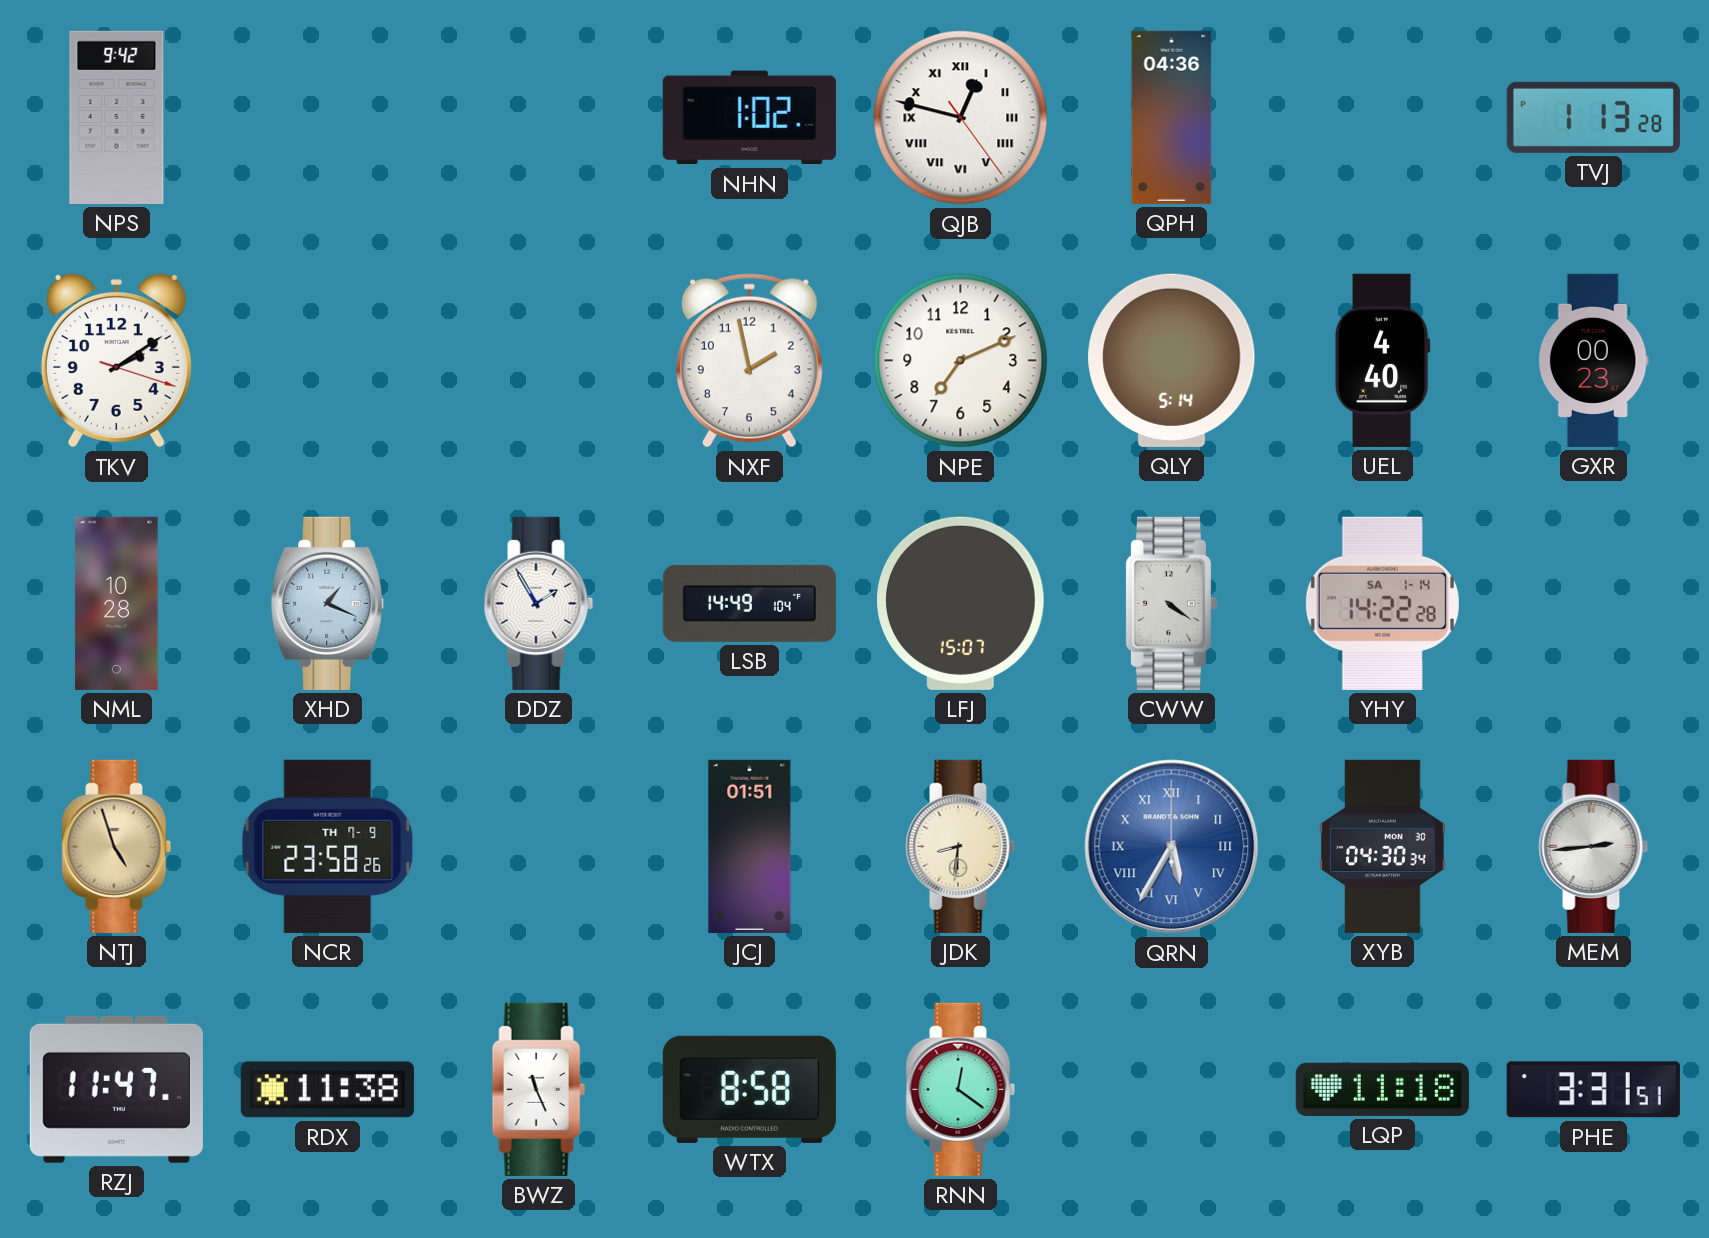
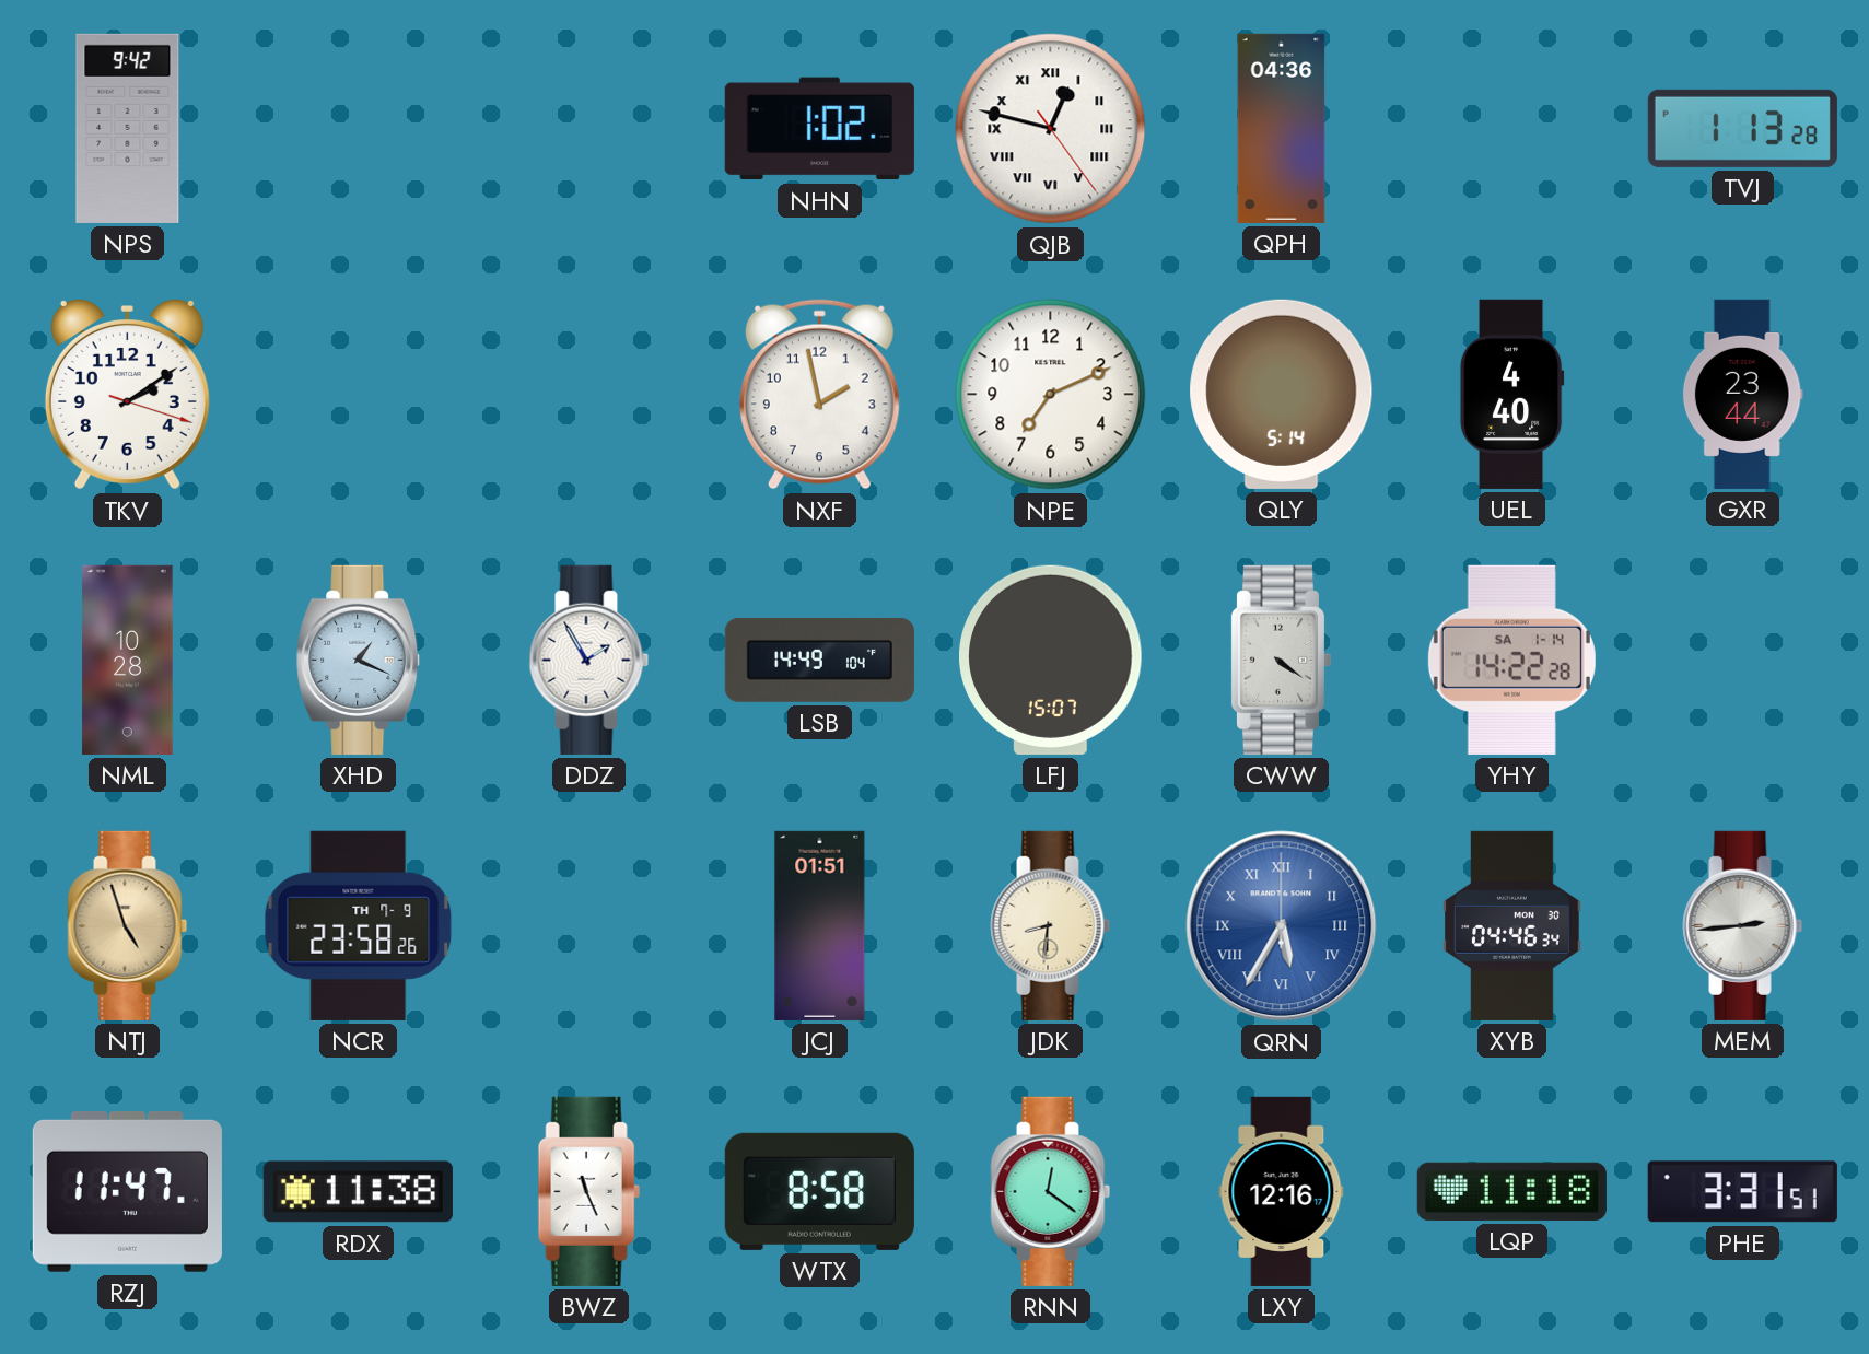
GXR: 00:23 -> 23:44
XYB: 04:30 -> 04:46
LXY: none -> 12:16
